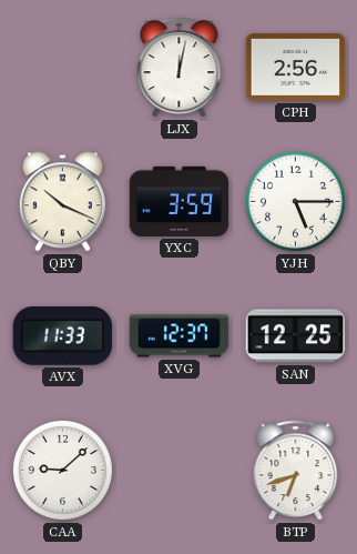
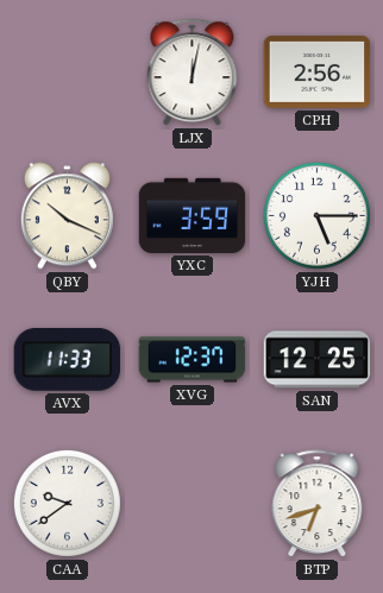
CAA: 9:08 -> 9:39
